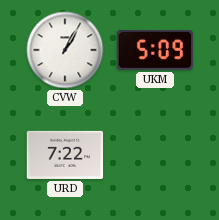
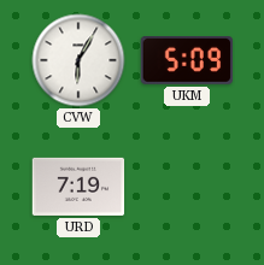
CVW: 1:05 -> 6:05
URD: 7:22 -> 7:19
